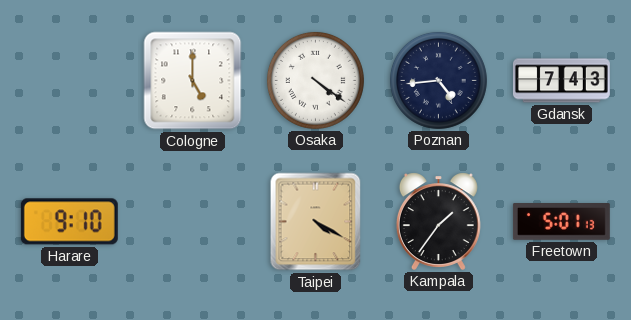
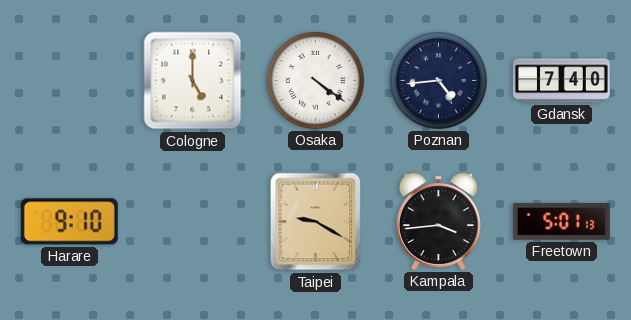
Gdansk: 7:43 -> 7:40
Taipei: 4:20 -> 9:20
Kampala: 1:36 -> 3:44
